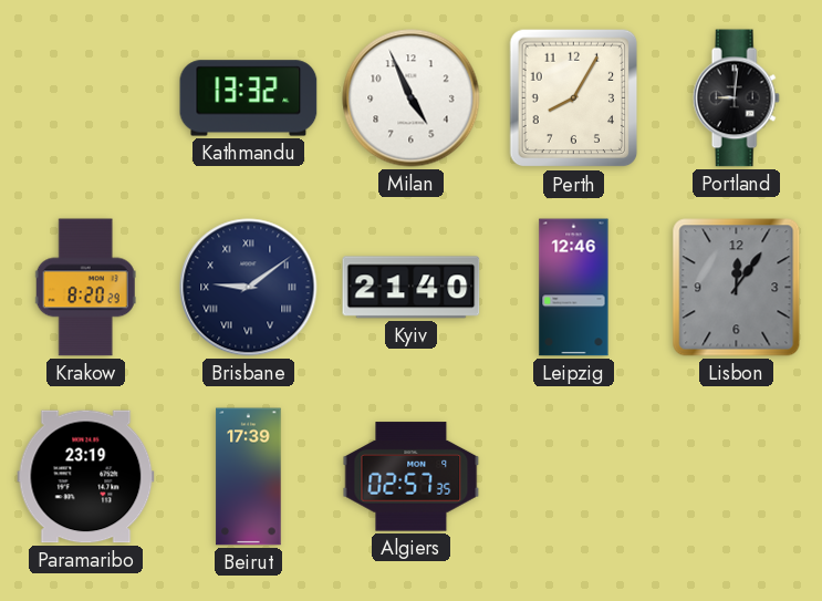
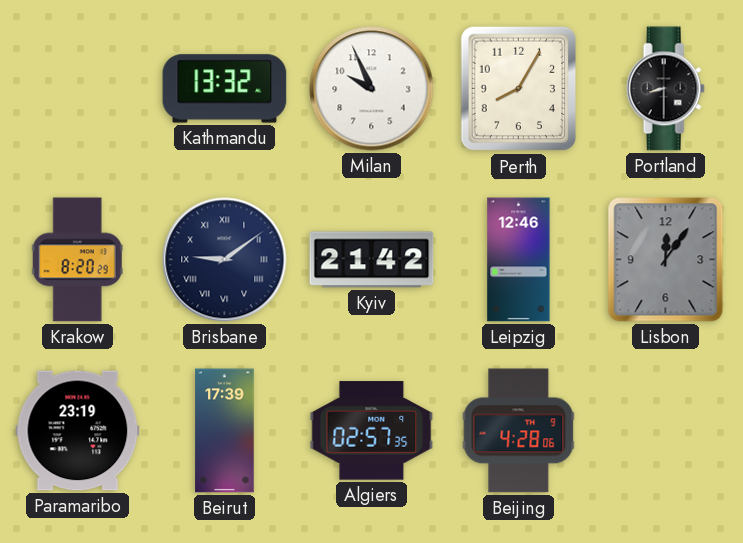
Milan: 4:56 -> 9:56
Portland: 9:01 -> 8:30
Kyiv: 21:40 -> 21:42
Beijing: none -> 4:28
